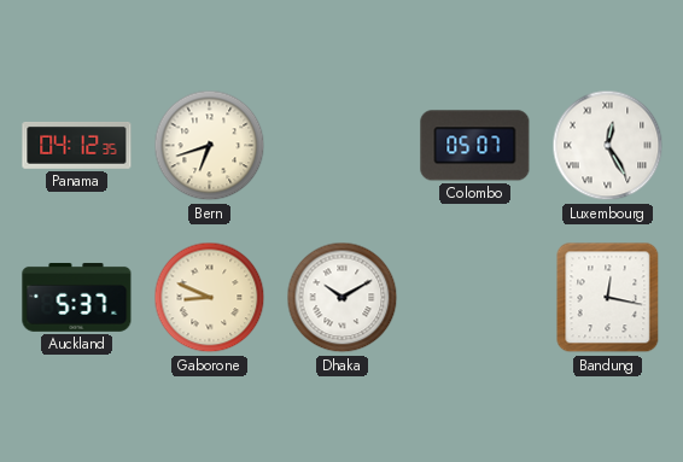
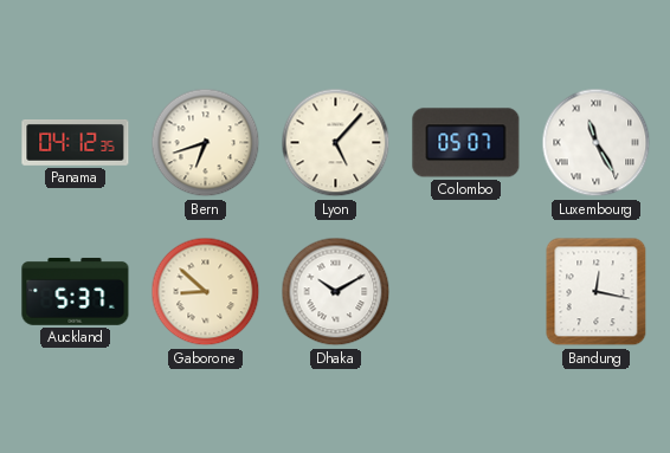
Lyon: none -> 5:07
Luxembourg: 12:25 -> 11:25
Gaborone: 8:49 -> 8:52
